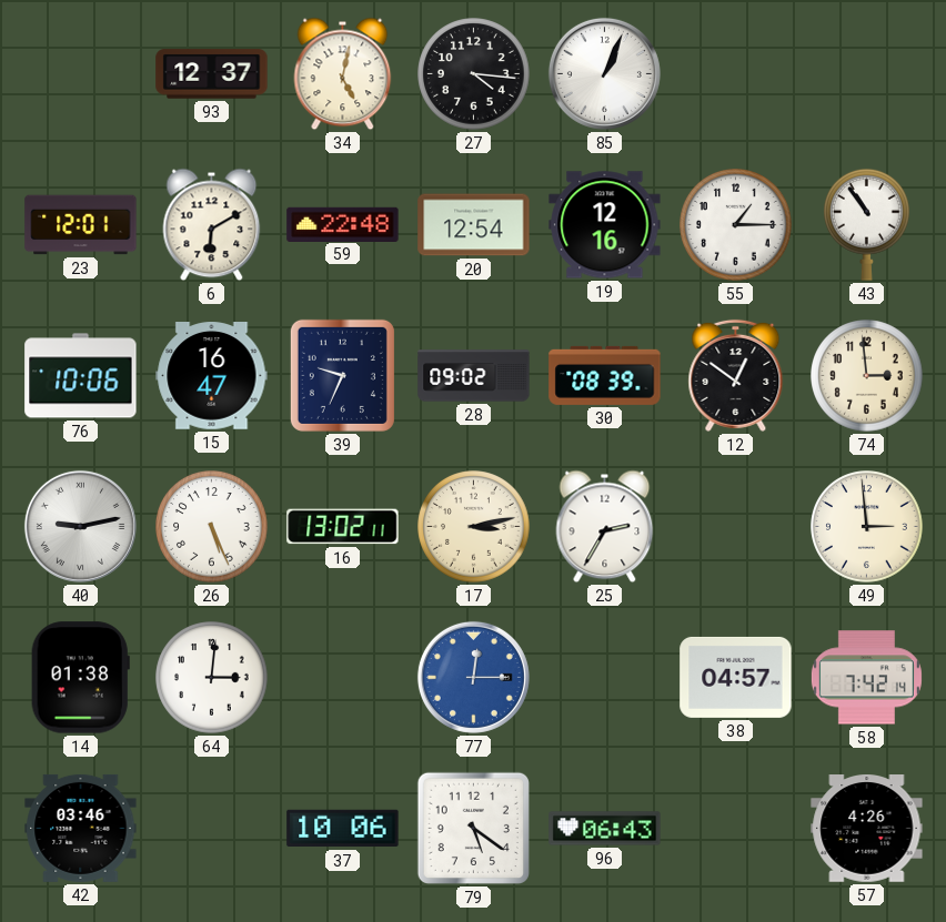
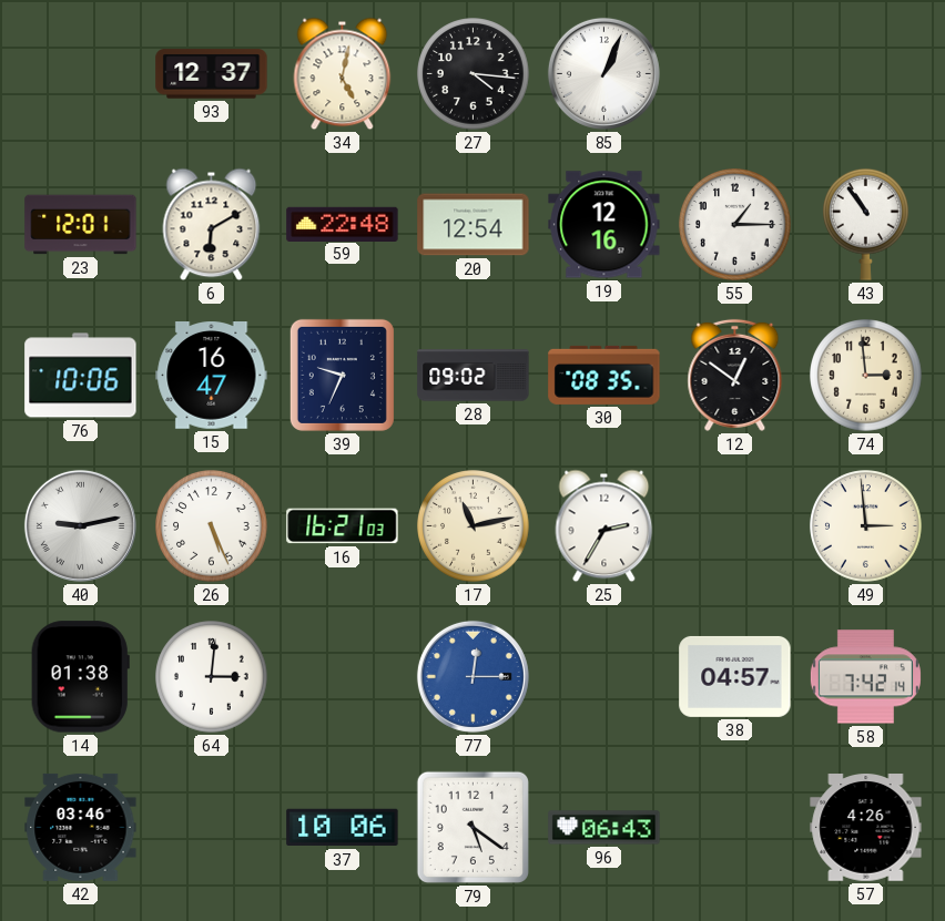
30: 08:39 -> 08:35
16: 13:02 -> 16:21
17: 3:13 -> 11:13
